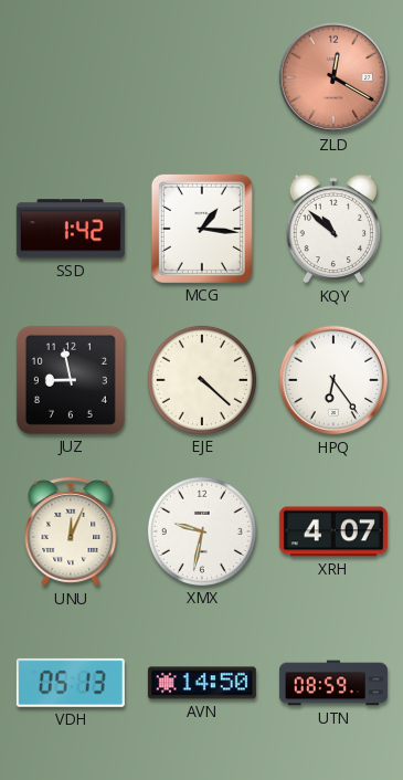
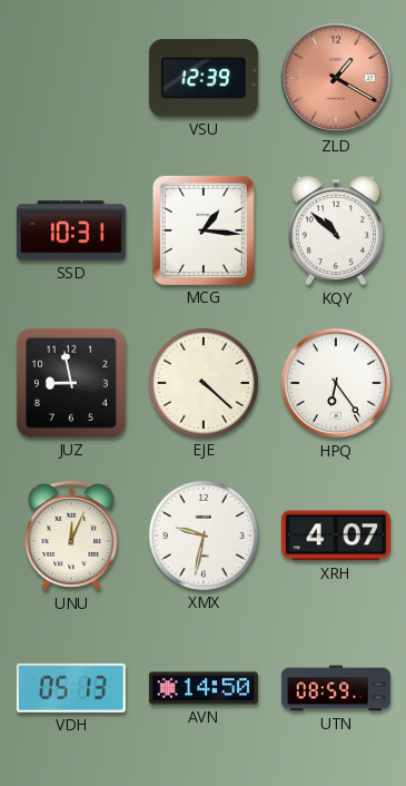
VSU: none -> 12:39
ZLD: 12:20 -> 1:20
SSD: 1:42 -> 10:31
